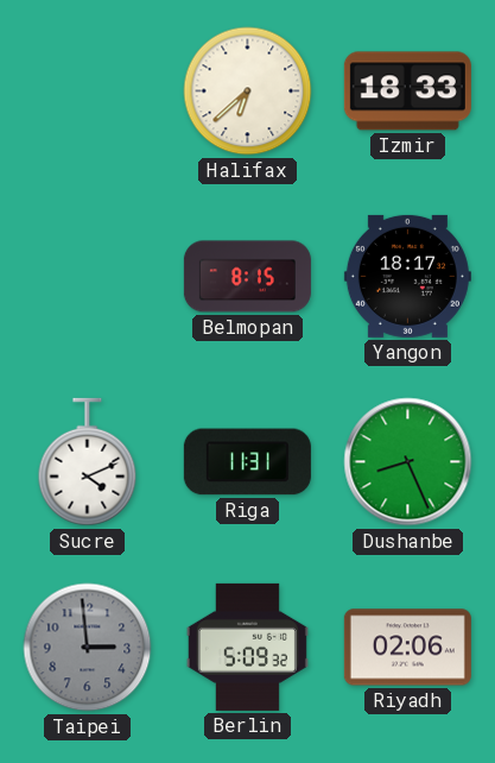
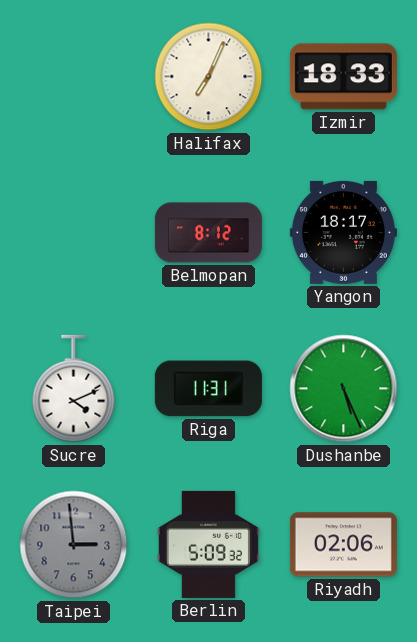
Halifax: 6:38 -> 7:04
Belmopan: 8:15 -> 8:12
Dushanbe: 8:26 -> 5:26
